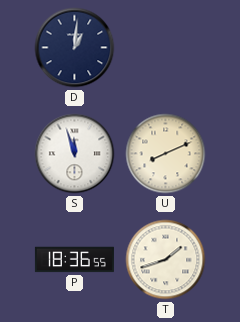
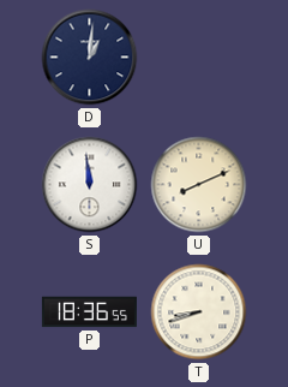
S: 11:57 -> 11:59
T: 1:42 -> 8:42
